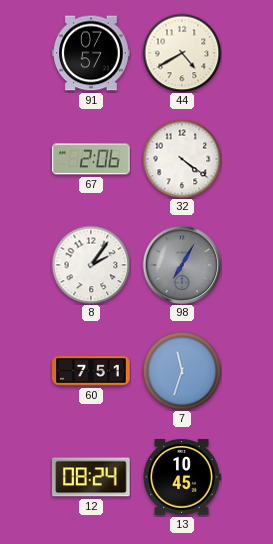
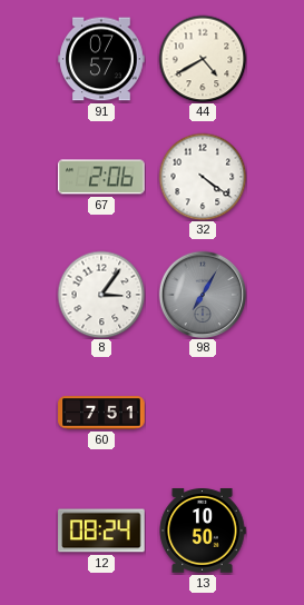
8: 2:06 -> 3:06
7: 11:33 -> none
13: 10:45 -> 10:50
